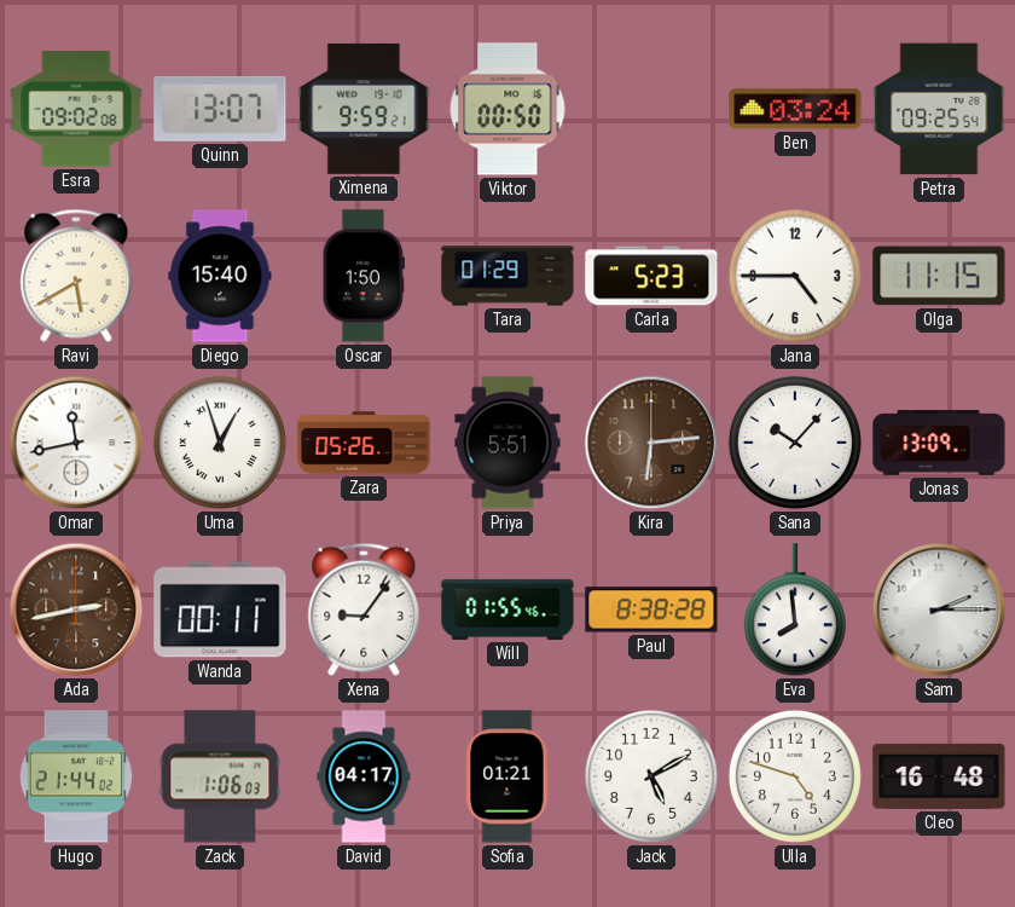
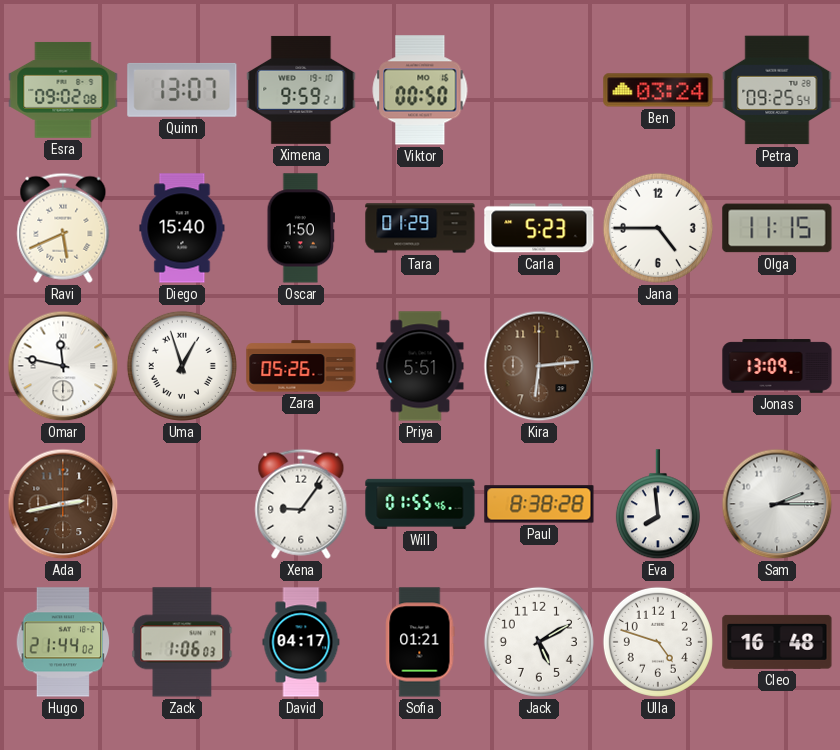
Ravi: 5:40 -> 5:41
Omar: 11:43 -> 11:47
Sana: 10:07 -> none
Wanda: 00:11 -> none
